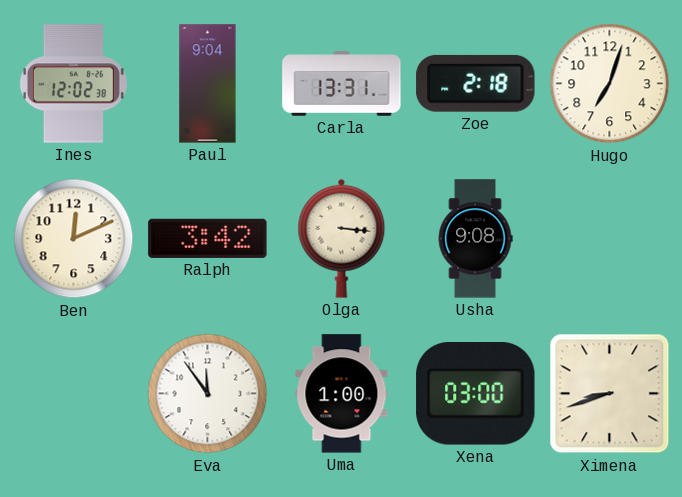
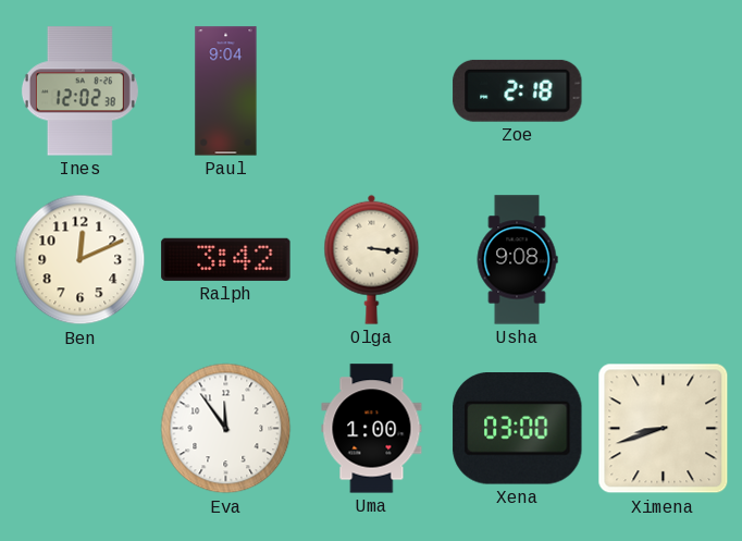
Carla: 13:31 -> none
Hugo: 7:03 -> none
